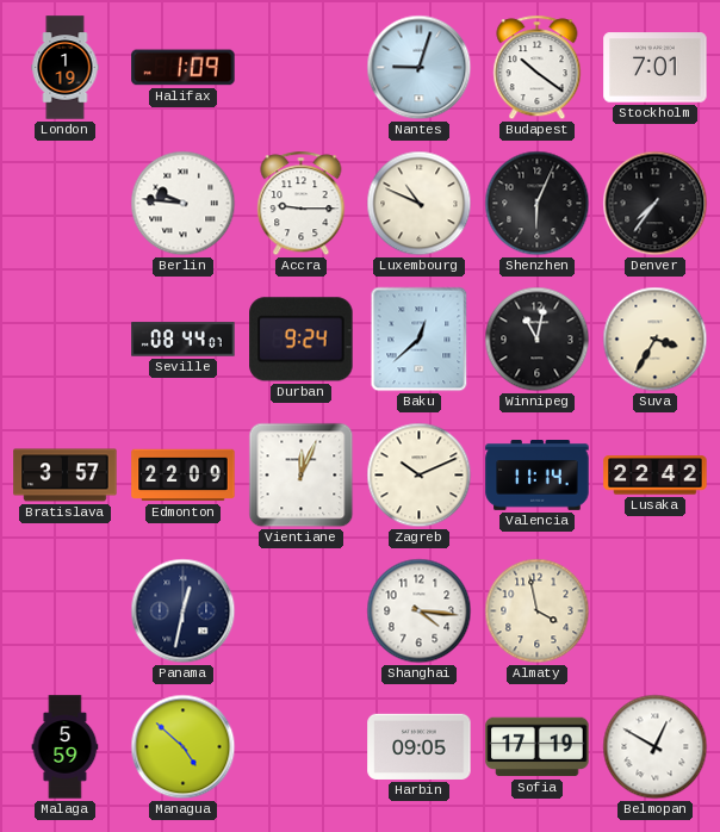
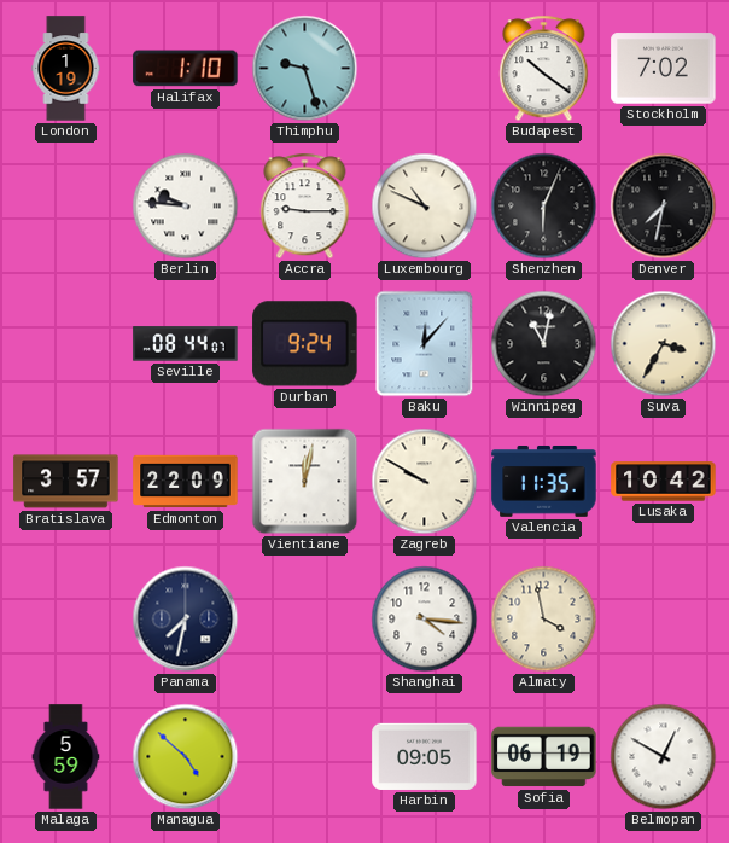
Halifax: 1:09 -> 1:10
Thimphu: none -> 9:27
Nantes: 9:03 -> none
Stockholm: 7:01 -> 7:02
Denver: 7:36 -> 7:32
Baku: 12:38 -> 12:07
Vientiane: 12:04 -> 12:02
Zagreb: 10:11 -> 9:50
Valencia: 11:14 -> 11:35
Lusaka: 22:42 -> 10:42
Panama: 12:32 -> 7:32
Sofia: 17:19 -> 06:19
